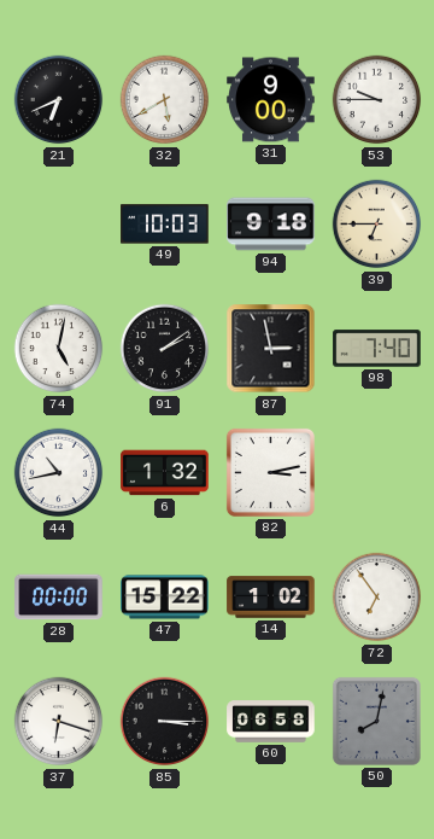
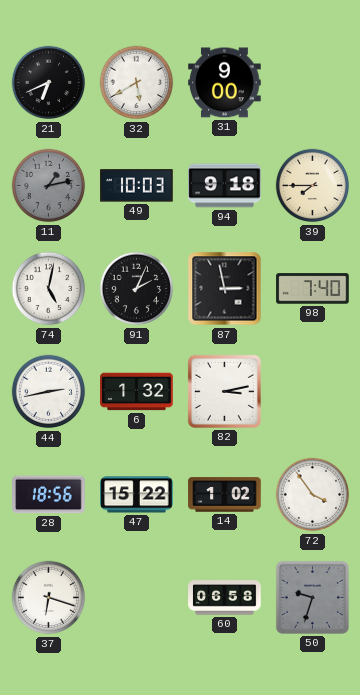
53: 9:45 -> none
11: none -> 1:13
39: 6:45 -> 7:45
91: 2:09 -> 2:04
44: 10:43 -> 2:43
28: 00:00 -> 18:56
72: 6:54 -> 3:54
85: 3:15 -> none
50: 8:02 -> 9:33
